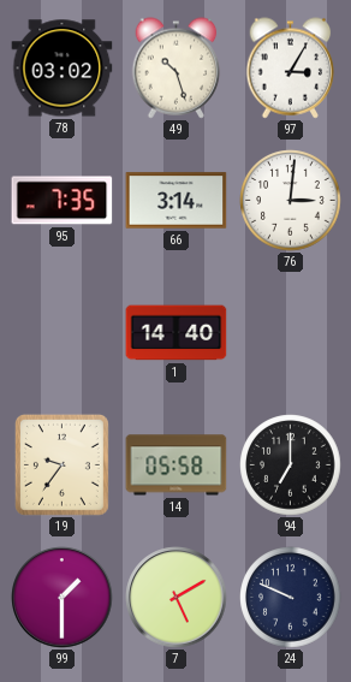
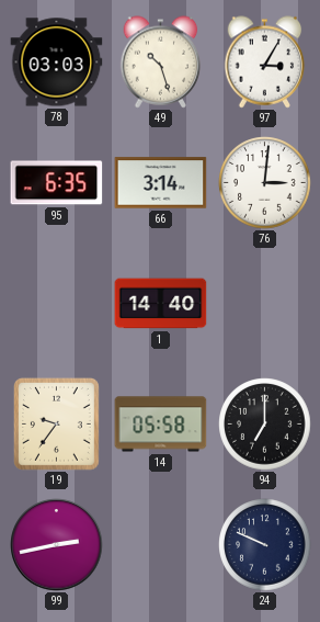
78: 03:02 -> 03:03
95: 7:35 -> 6:35
99: 1:30 -> 2:43
7: 5:10 -> none
